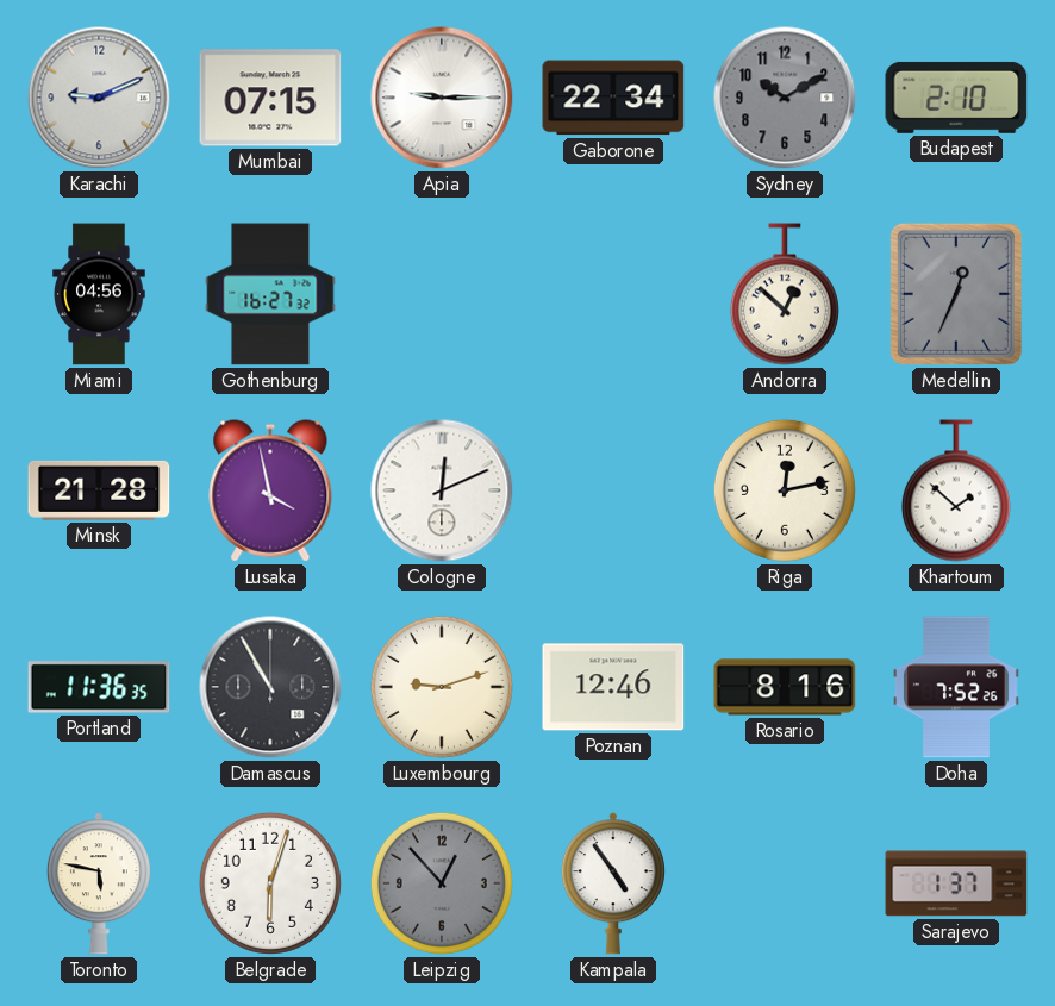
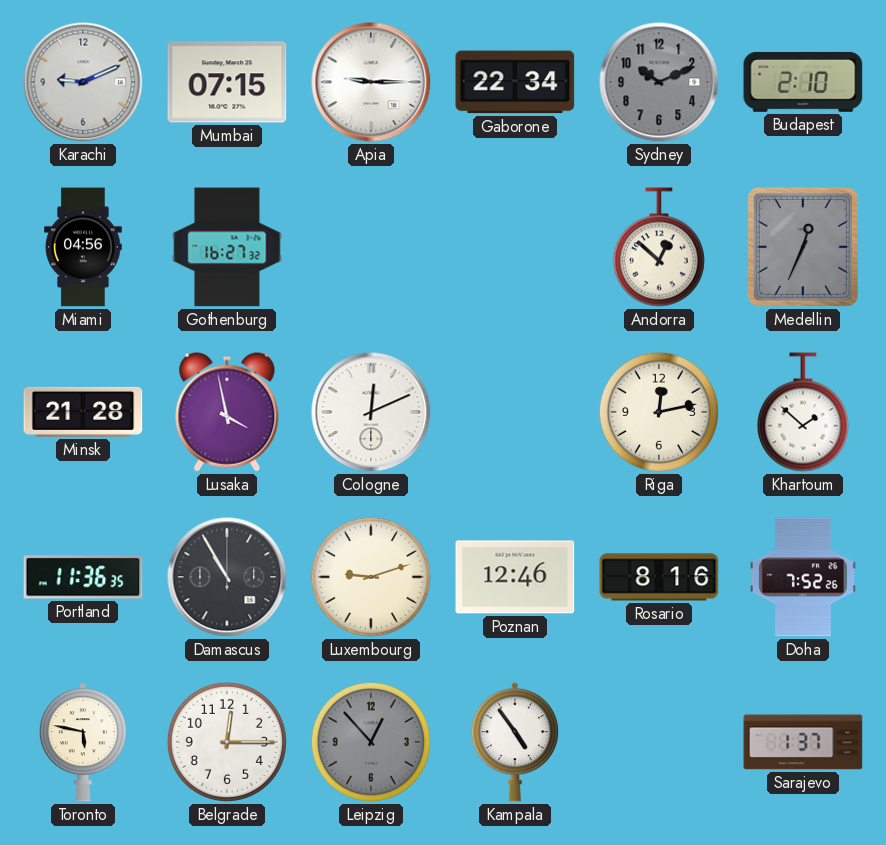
Sydney: 10:10 -> 10:11
Belgrade: 6:03 -> 12:15
